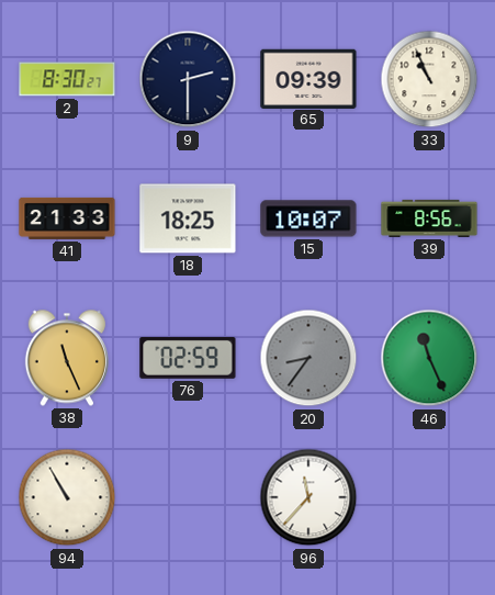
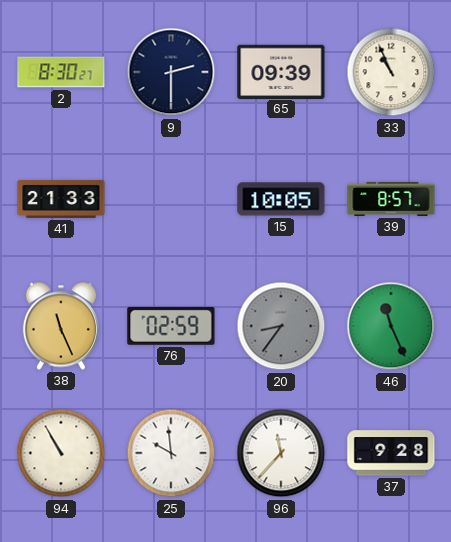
18: 18:25 -> none
15: 10:07 -> 10:05
39: 8:56 -> 8:57
25: none -> 9:59
37: none -> 9:28
